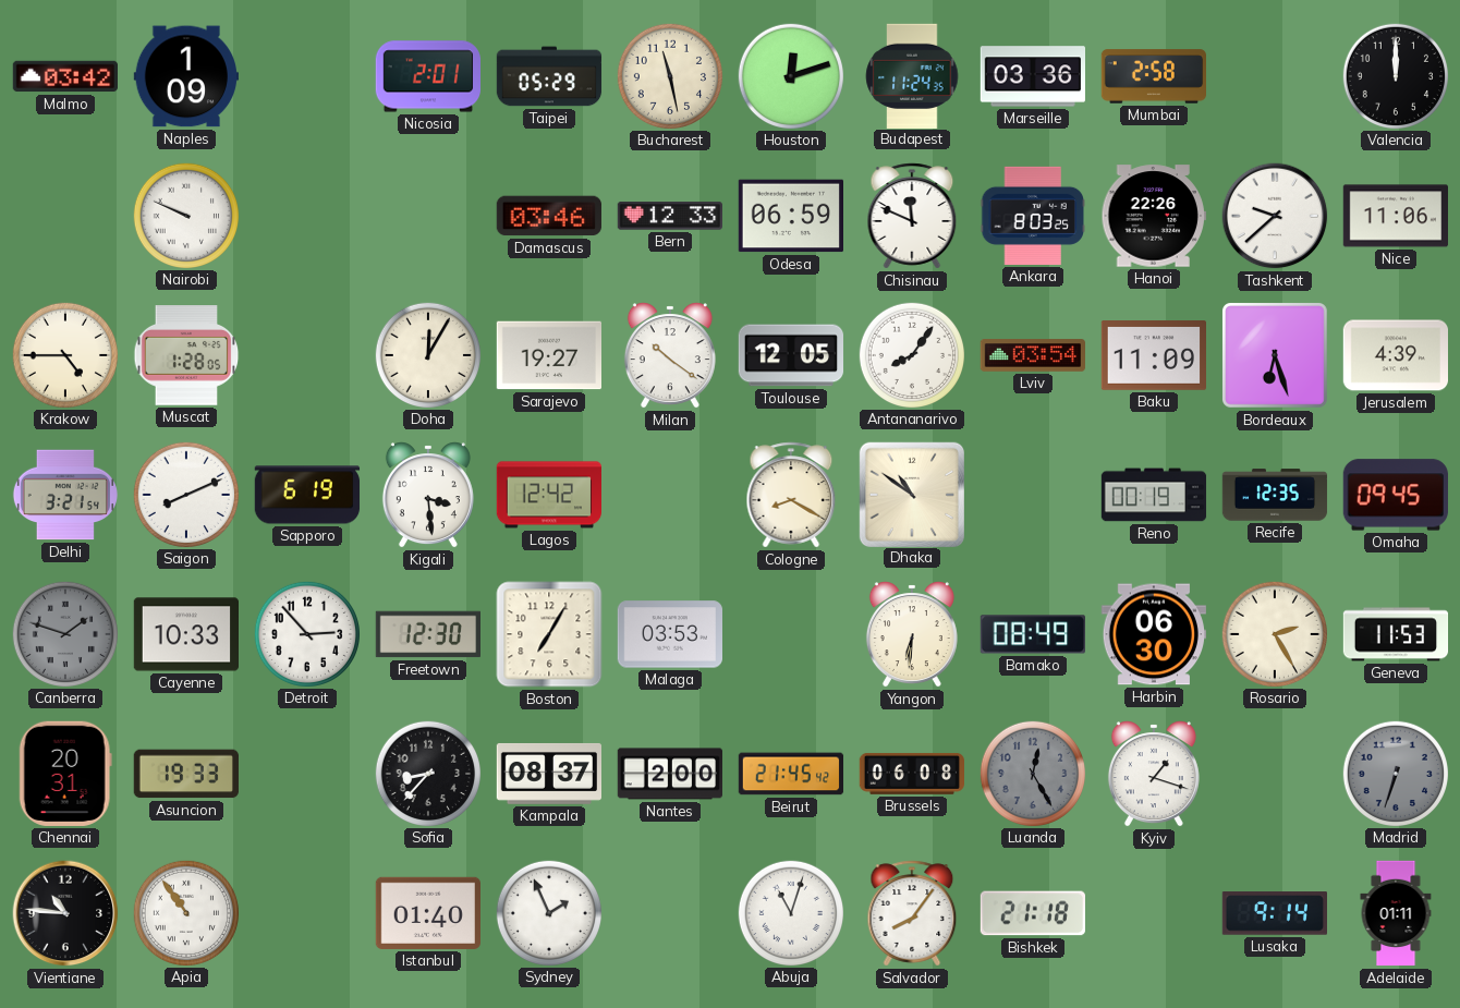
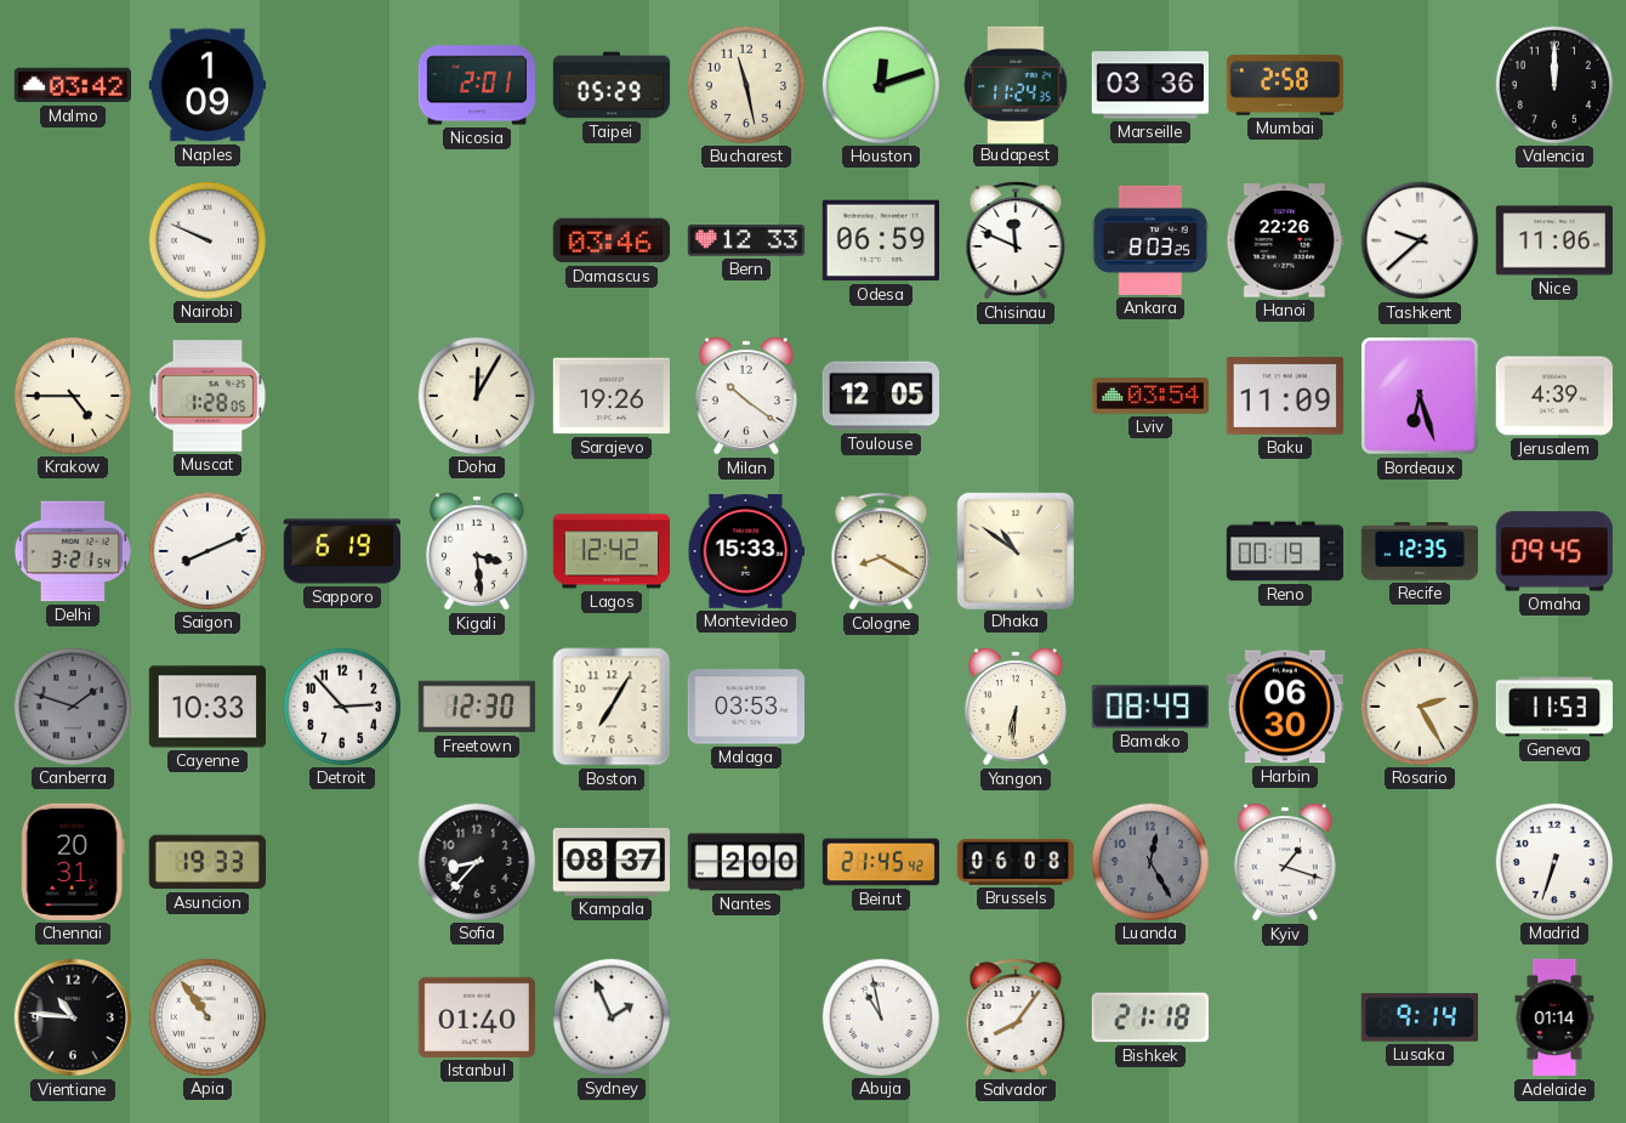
Sarajevo: 19:27 -> 19:26
Antananarivo: 8:06 -> none
Montevideo: none -> 15:33
Madrid dial: grey -> white
Abuja: 11:03 -> 10:58
Adelaide: 01:11 -> 01:14
